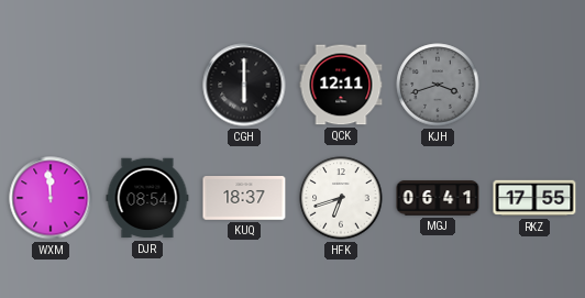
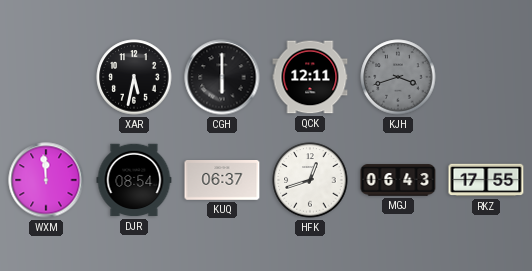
XAR: none -> 5:32
KUQ: 18:37 -> 06:37
HFK: 6:42 -> 12:42
MGJ: 06:41 -> 06:43
